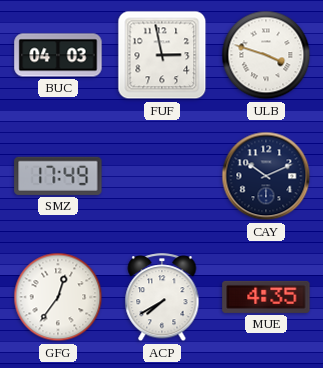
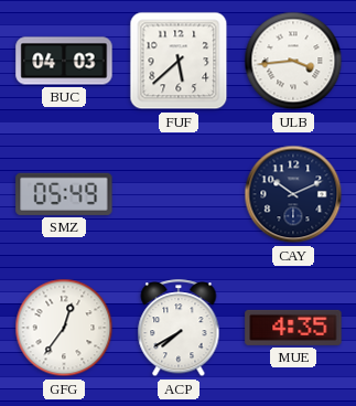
FUF: 2:58 -> 5:38
ULB: 3:48 -> 3:44
SMZ: 17:49 -> 05:49
